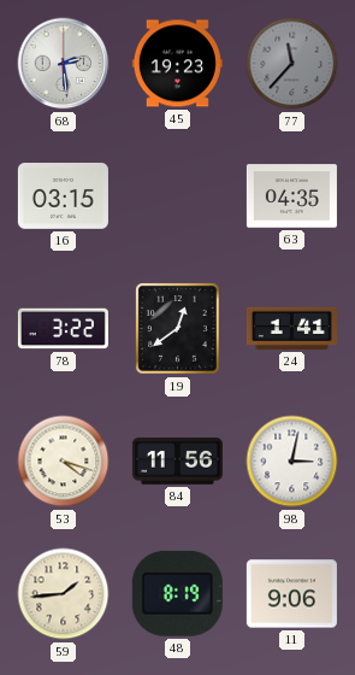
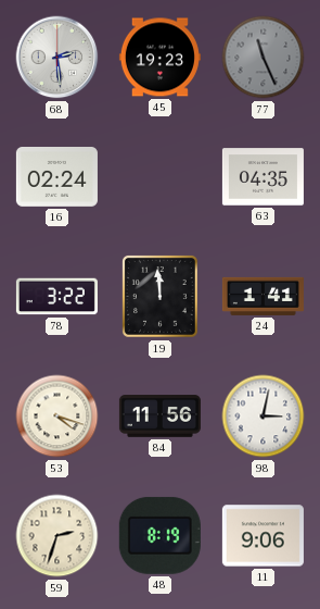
77: 11:37 -> 11:26
16: 03:15 -> 02:24
19: 12:39 -> 11:59
59: 1:44 -> 2:33
